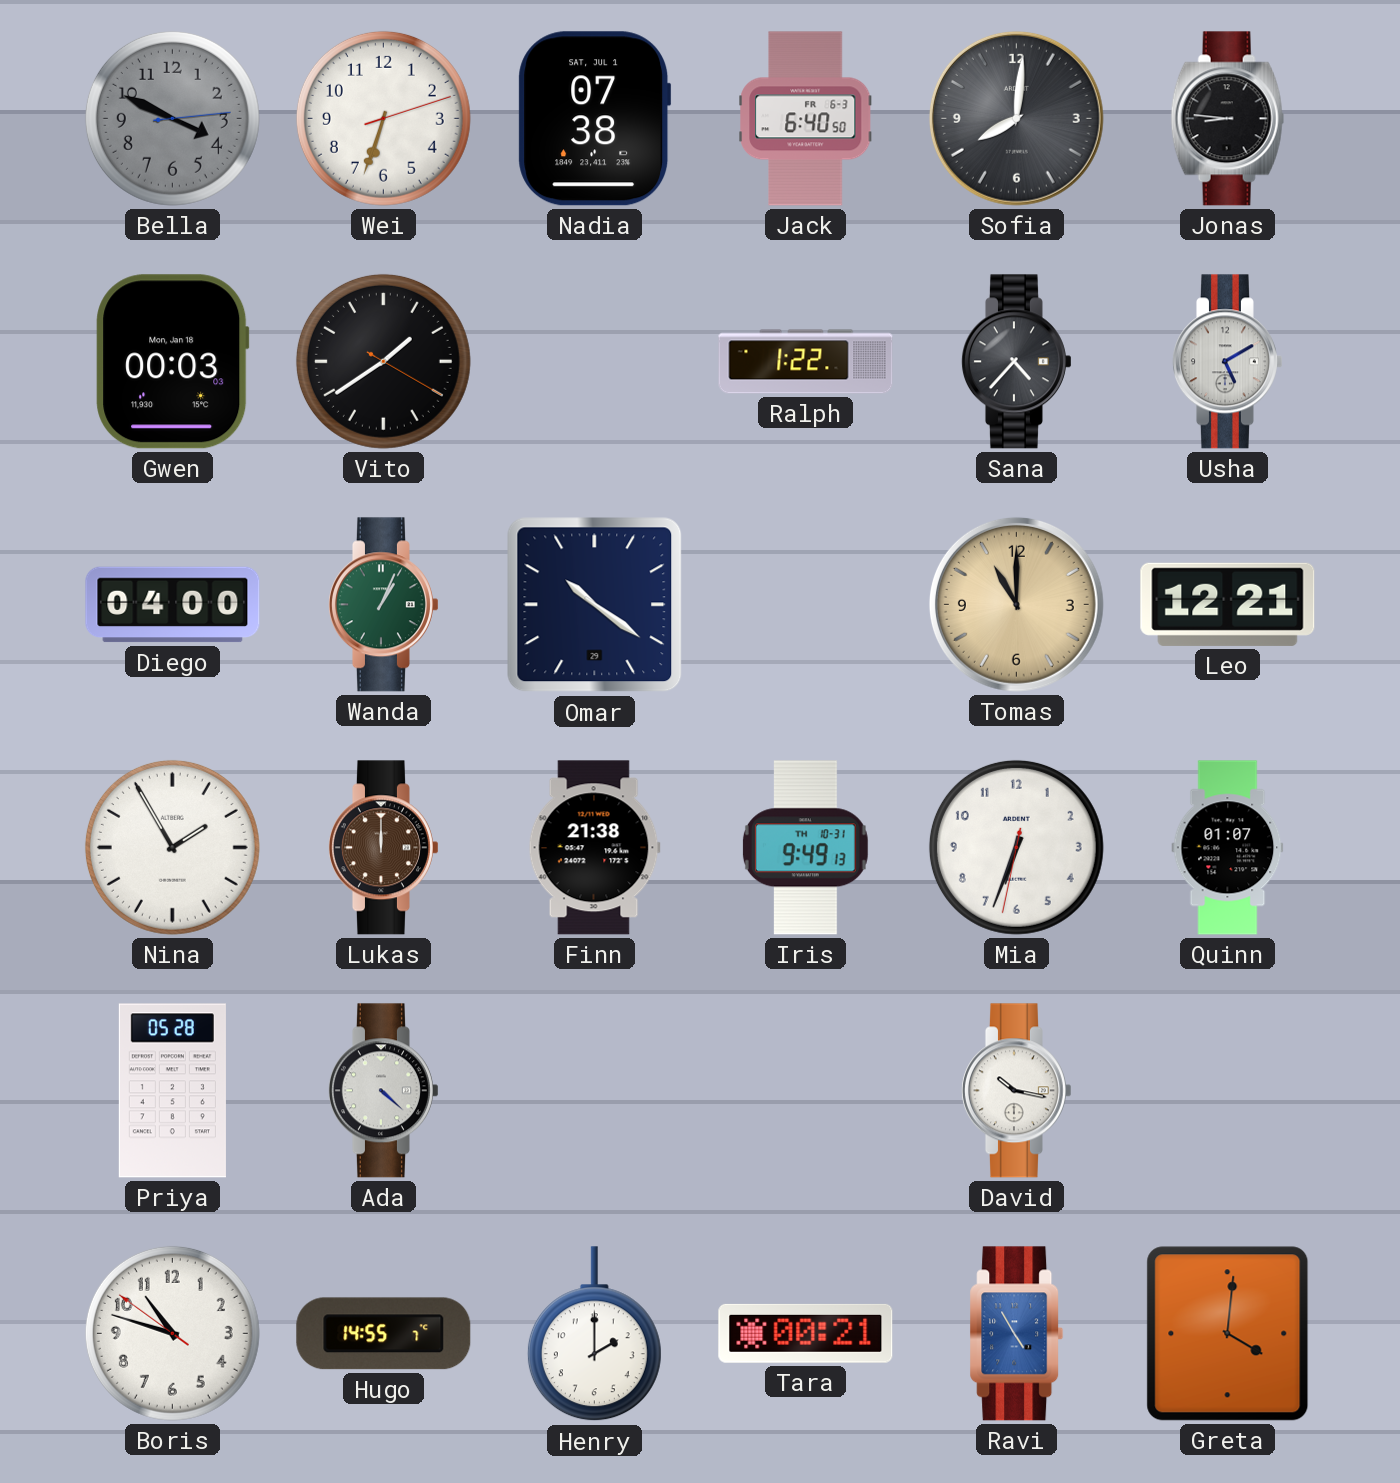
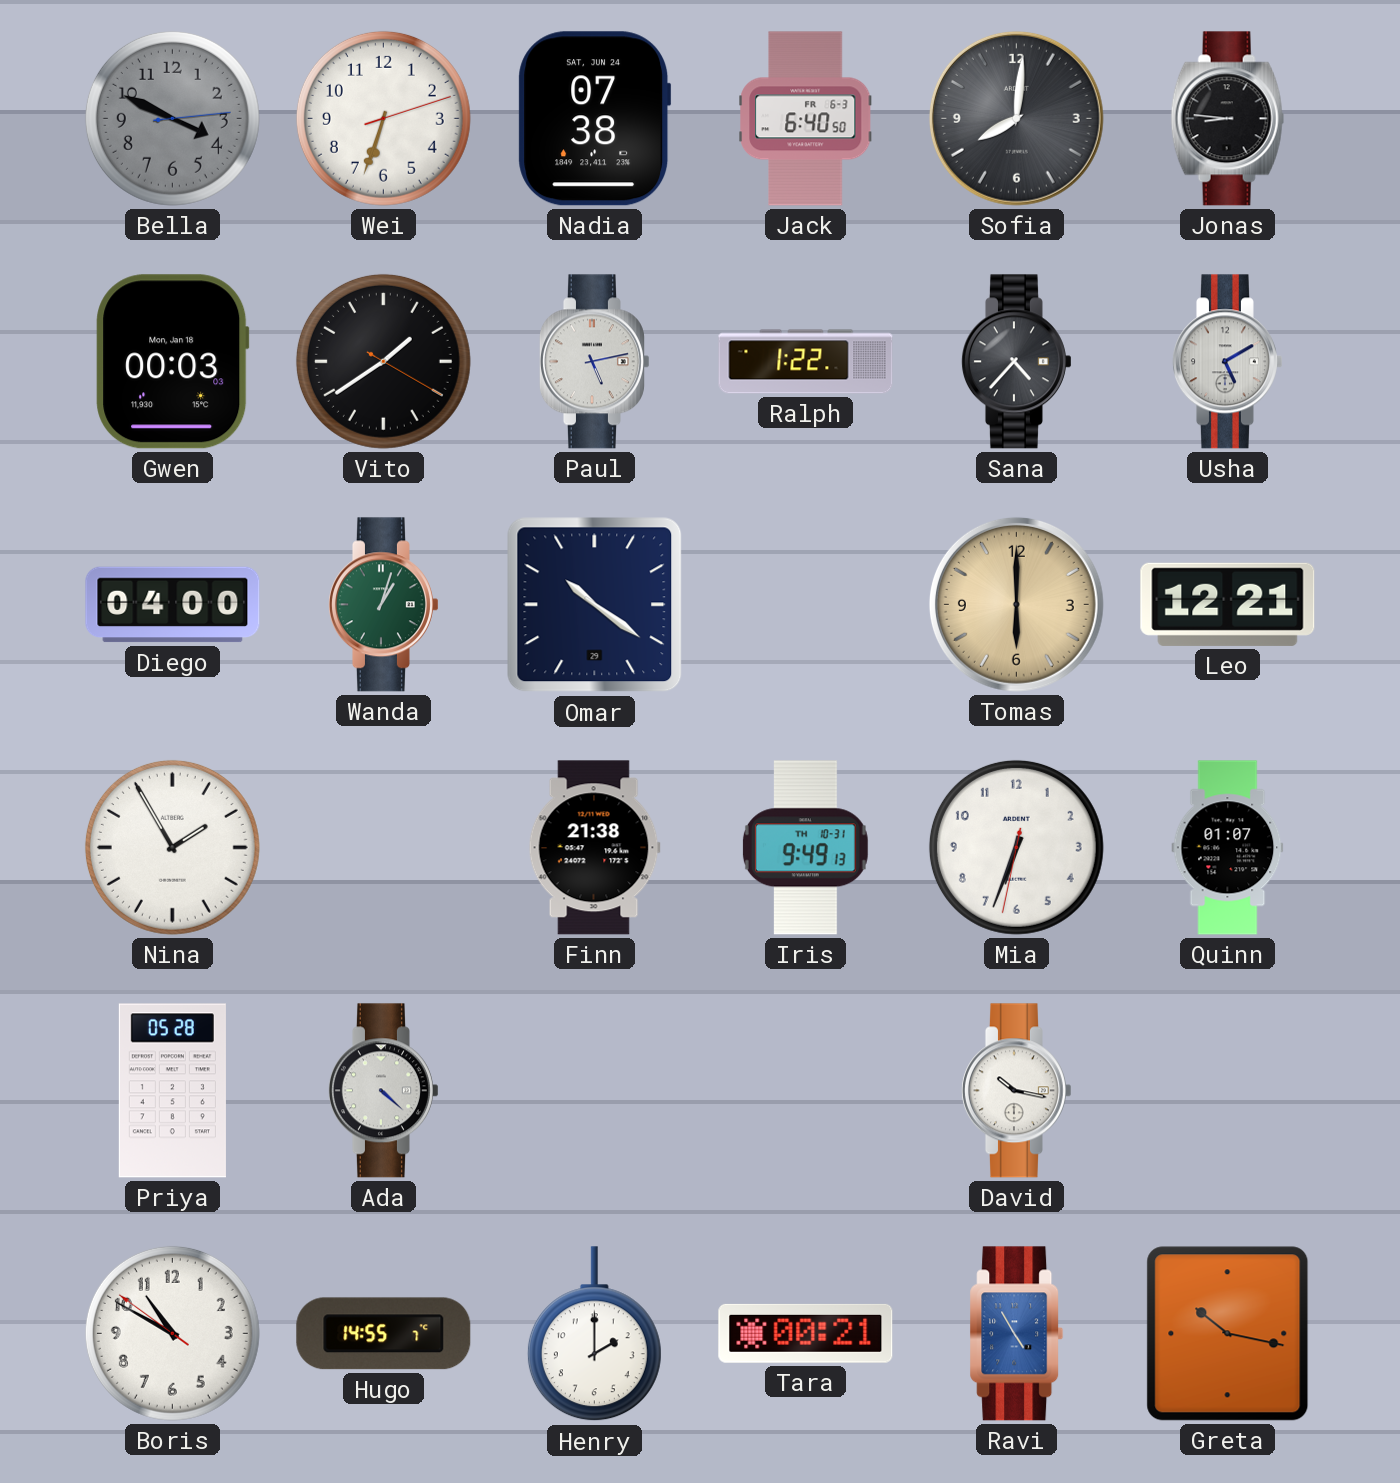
Nadia date: SAT, JUL 1 -> SAT, JUN 24
Paul: none -> 5:13
Wanda: 1:04 -> 1:03
Tomas: 11:00 -> 6:00
Lukas: 12:00 -> none
Boris: 10:47 -> 10:49
Greta: 4:01 -> 10:17
